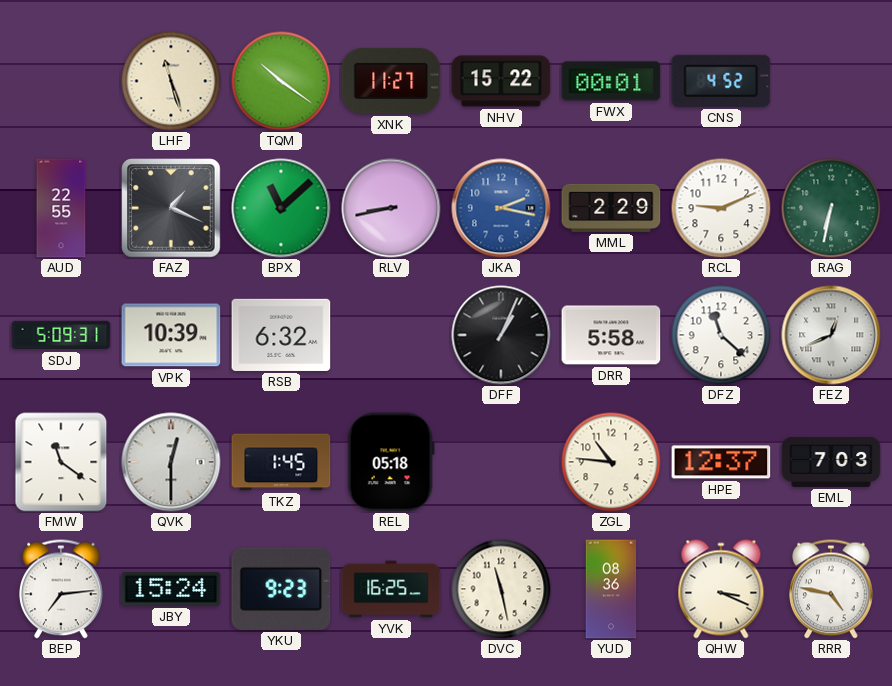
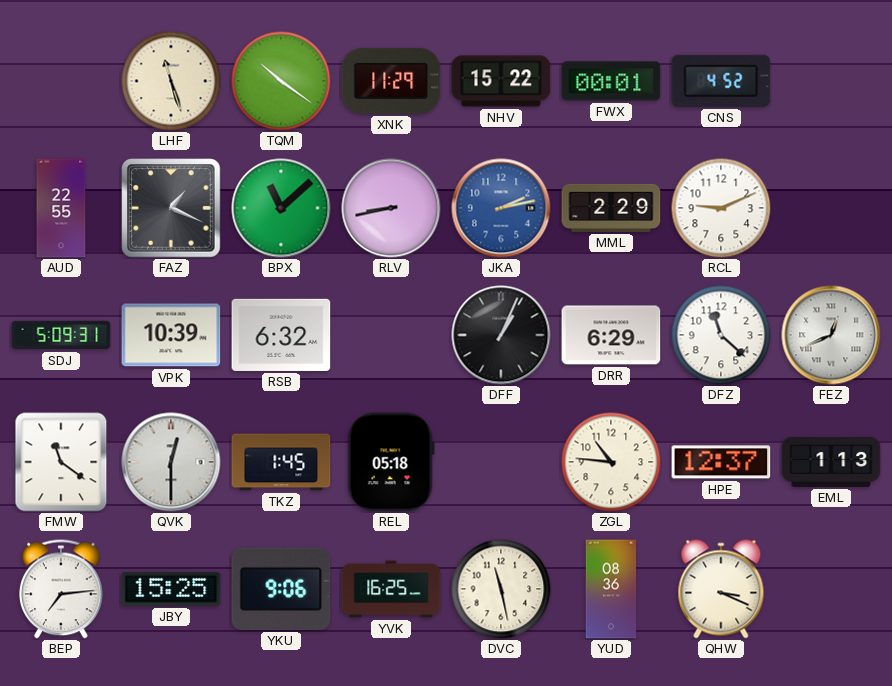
XNK: 11:27 -> 11:29
JKA: 2:17 -> 2:13
RAG: 6:32 -> none
DRR: 5:58 -> 6:29
EML: 7:03 -> 1:13
JBY: 15:24 -> 15:25
YKU: 9:23 -> 9:06
RRR: 4:47 -> none
